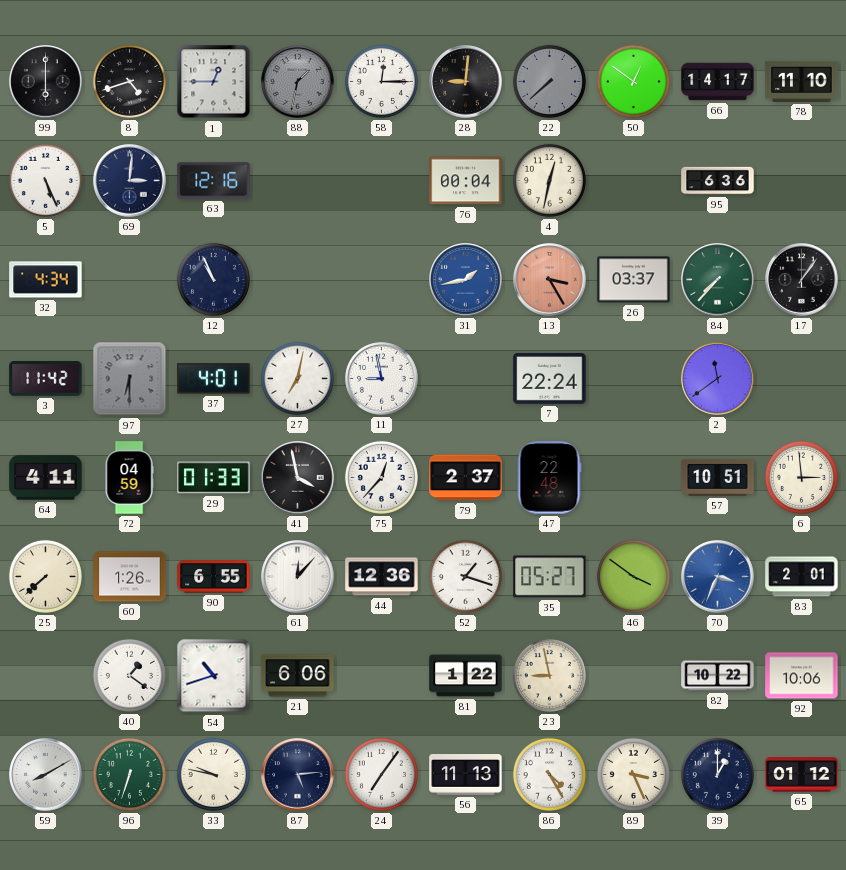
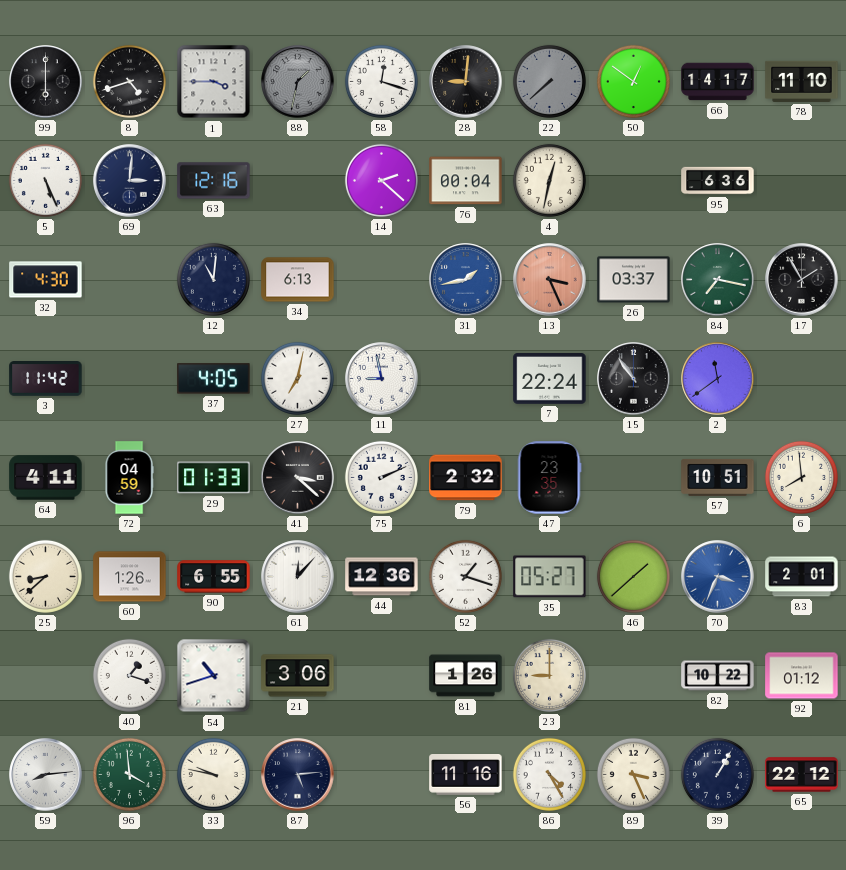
1: 12:45 -> 3:45
58: 12:15 -> 12:18
14: none -> 2:22
32: 4:34 -> 4:30
12: 10:56 -> 11:01
34: none -> 6:13
13: 3:25 -> 3:26
84: 7:37 -> 7:17
17: 1:06 -> 1:55
97: 6:30 -> none
37: 4:01 -> 4:05
15: none -> 10:54
41: 3:58 -> 3:22
75: 12:37 -> 2:11
79: 2:37 -> 2:32
47: 22:48 -> 23:35
6: 2:59 -> 7:59
25: 7:38 -> 8:38
46: 3:51 -> 1:38
40: 1:21 -> 1:18
21: 6:06 -> 3:06
81: 1:22 -> 1:26
23: 8:58 -> 9:00
92: 10:06 -> 01:12
59: 8:10 -> 8:14
96: 6:33 -> 3:59
24: 7:06 -> none
56: 11:13 -> 11:16
39: 1:00 -> 1:05
65: 01:12 -> 22:12
